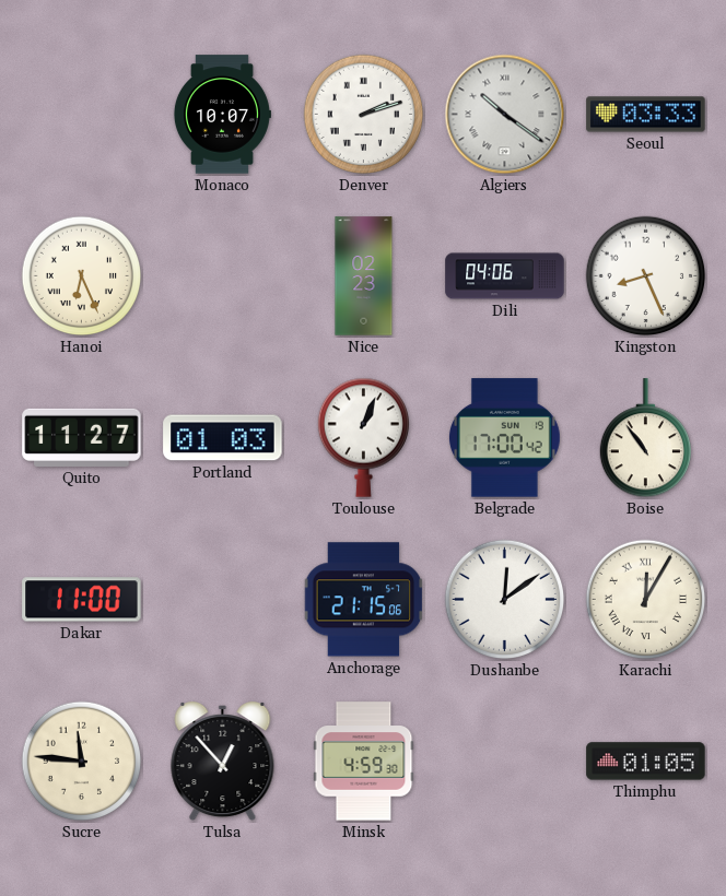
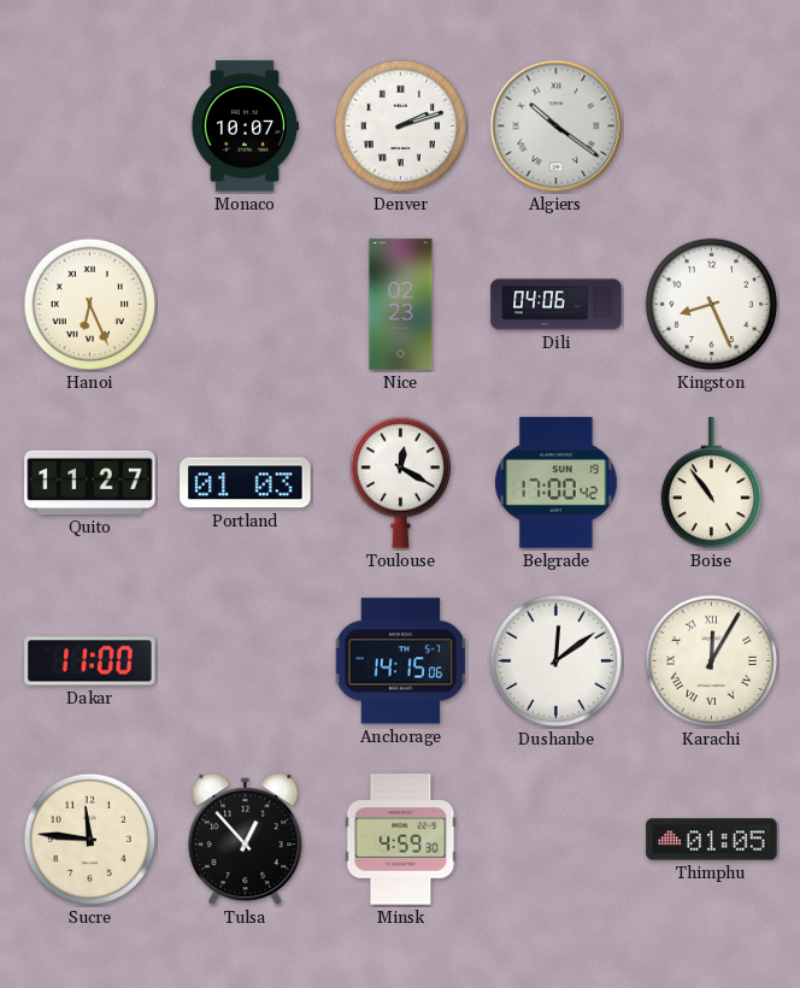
Seoul: 03:33 -> none
Toulouse: 1:04 -> 12:20
Anchorage: 21:15 -> 14:15
